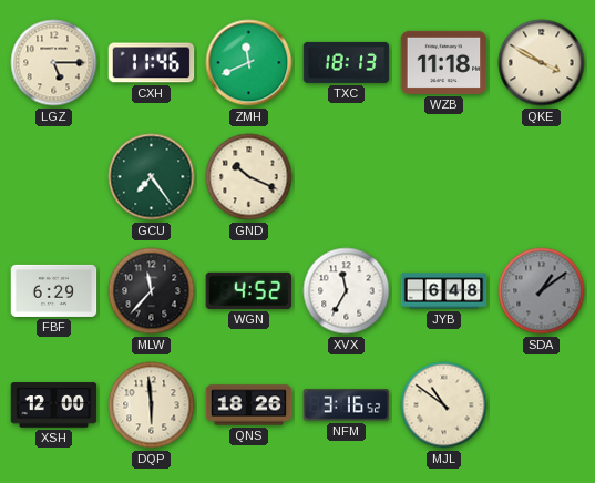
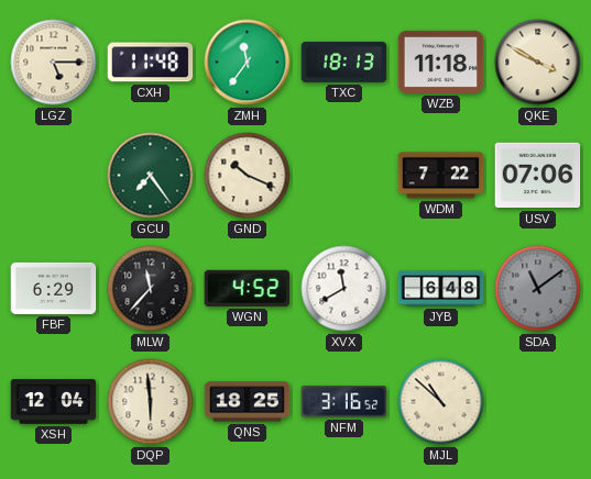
CXH: 11:46 -> 11:48
ZMH: 11:41 -> 11:36
WDM: none -> 7:22
USV: none -> 07:06
XVX: 11:35 -> 11:40
SDA: 1:09 -> 11:09
XSH: 12:00 -> 12:04
QNS: 18:26 -> 18:25
MJL: 10:51 -> 10:52
